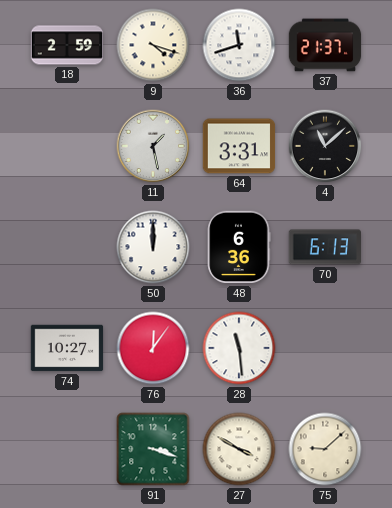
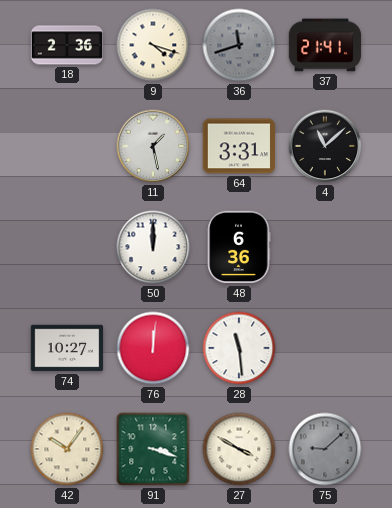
18: 2:59 -> 2:36
36 dial: white -> grey
37: 21:37 -> 21:41
70: 6:13 -> none
76: 12:06 -> 12:01
42: none -> 10:06
75 dial: cream -> grey
